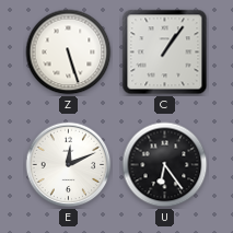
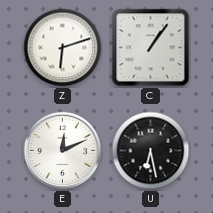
Z: 5:27 -> 6:12
U: 6:24 -> 6:28
